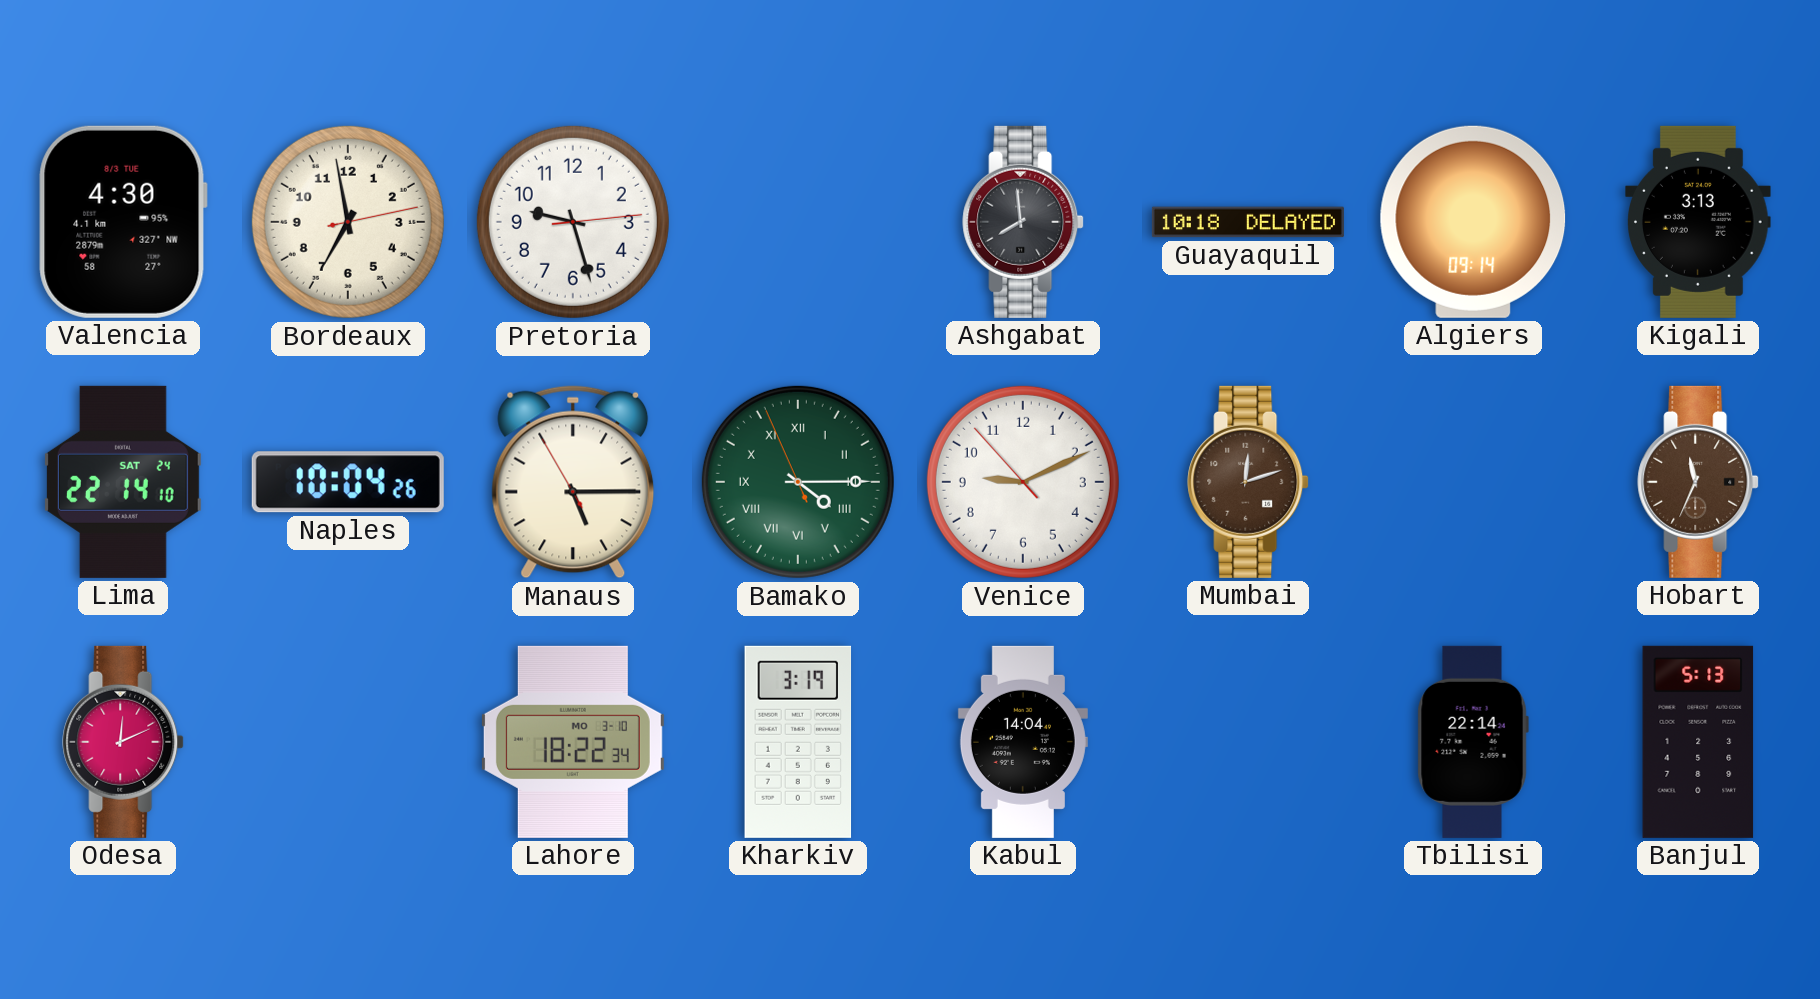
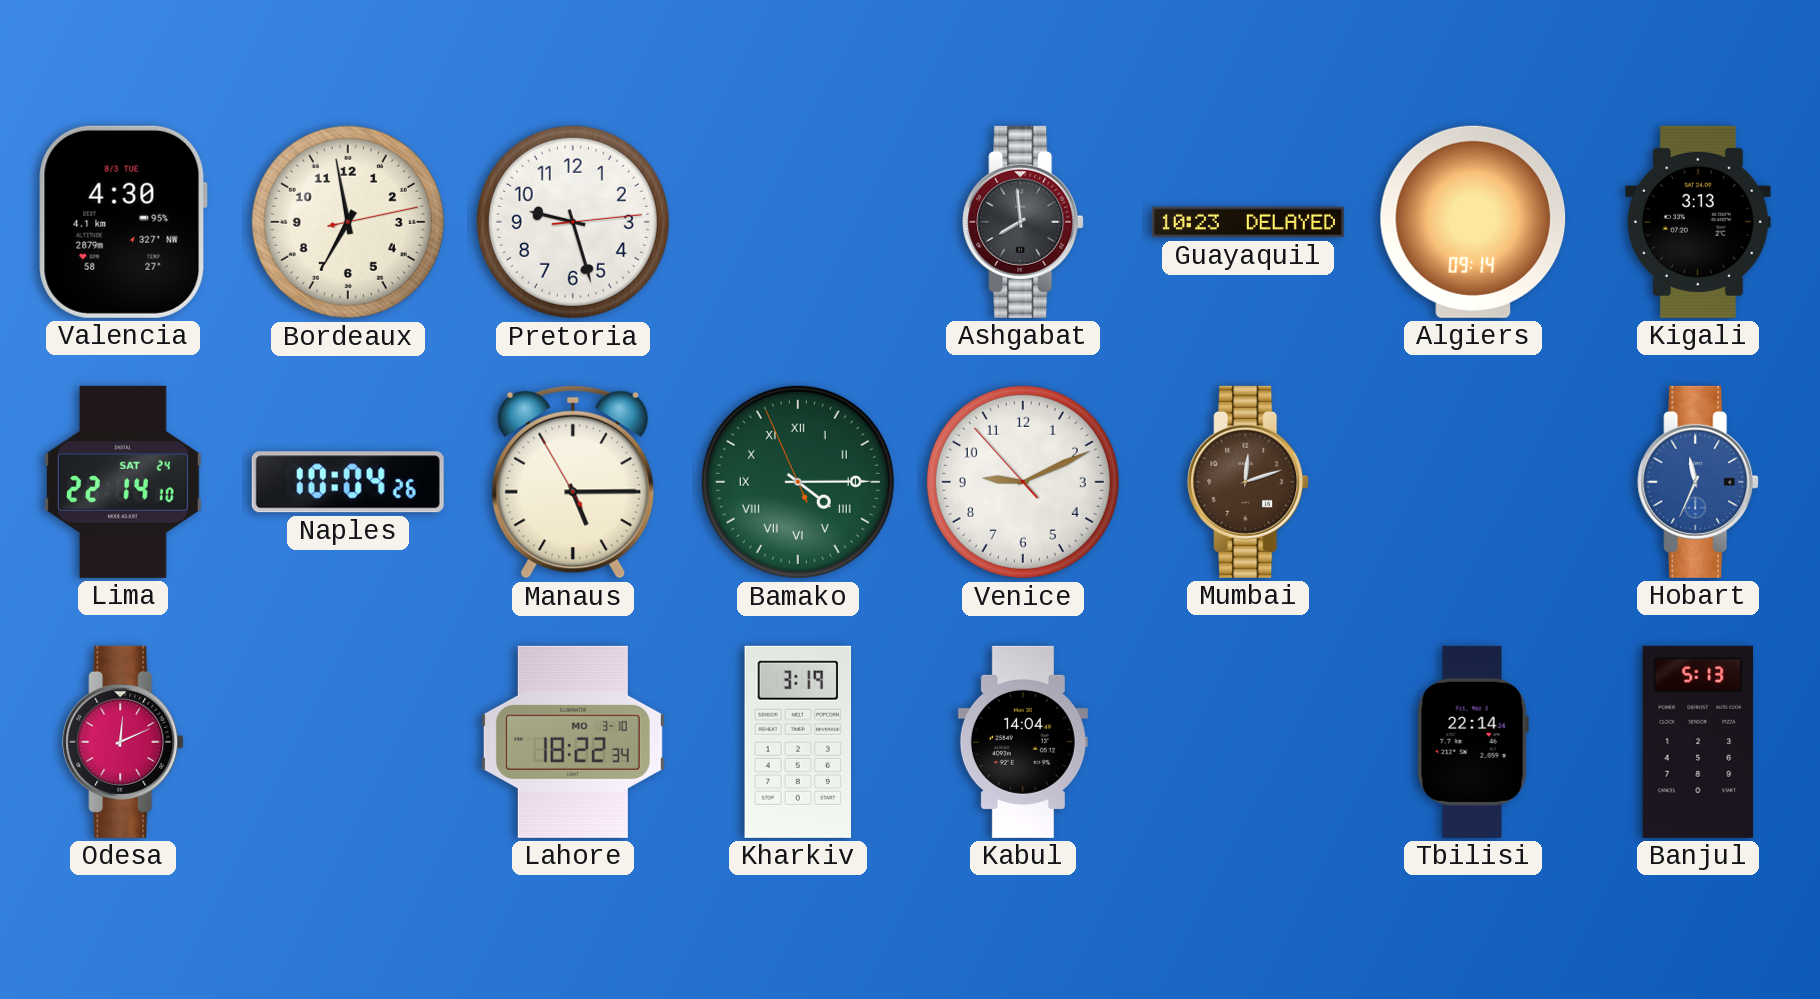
Guayaquil: 10:18 -> 10:23
Hobart dial: brown -> blue
